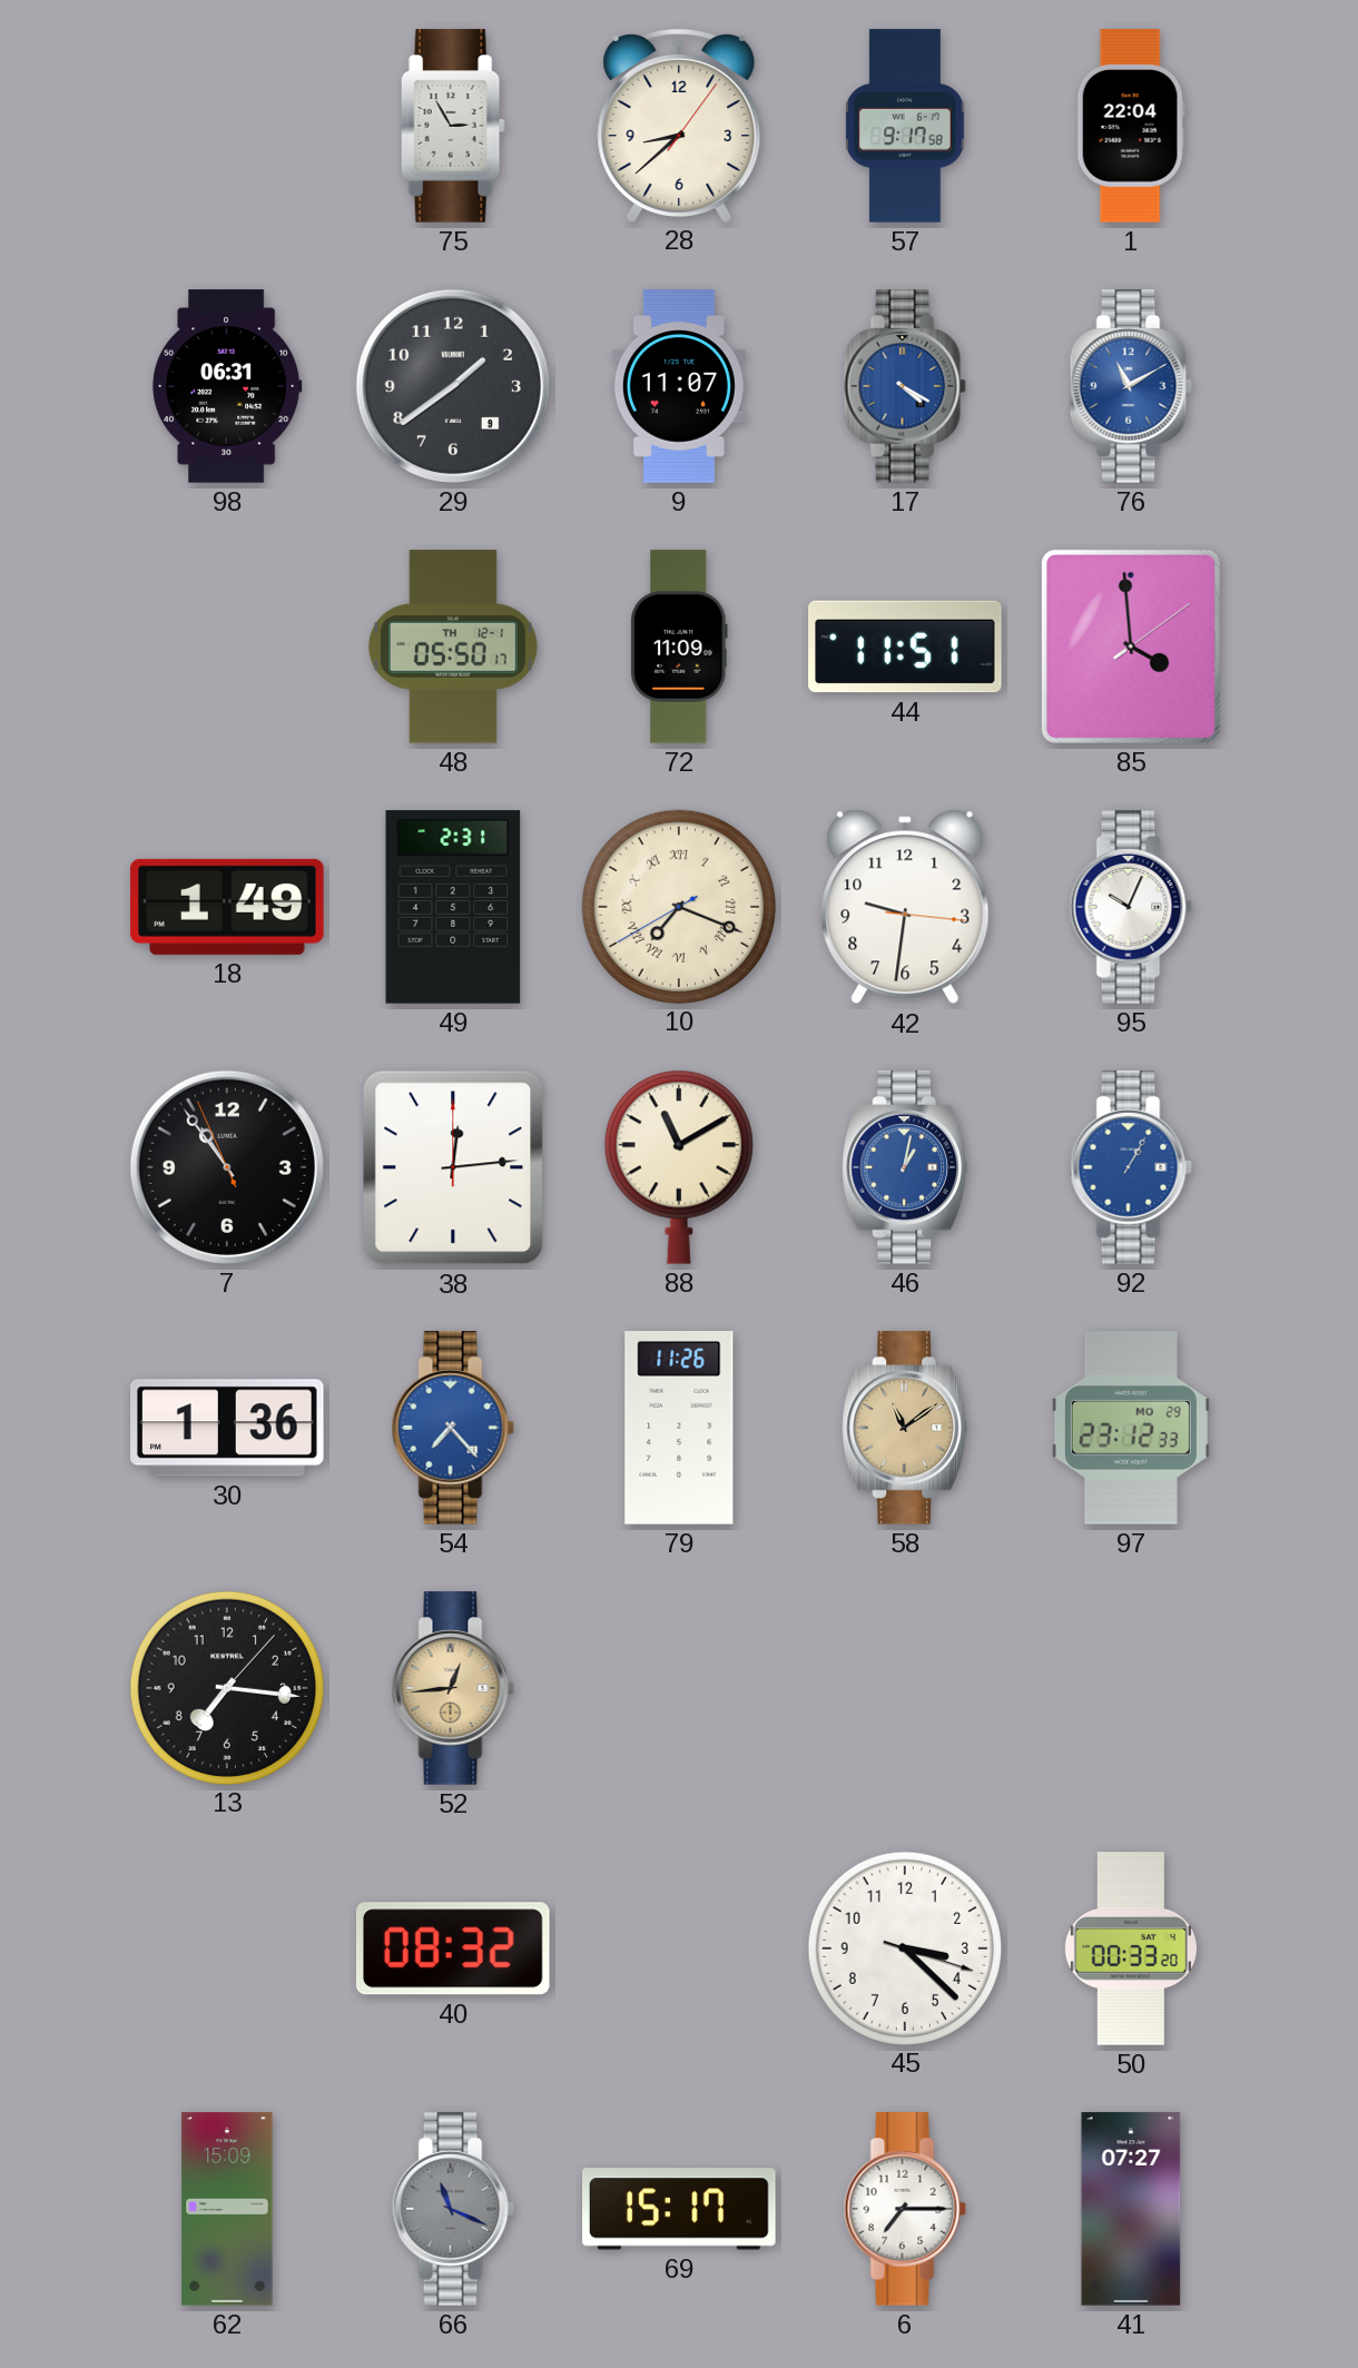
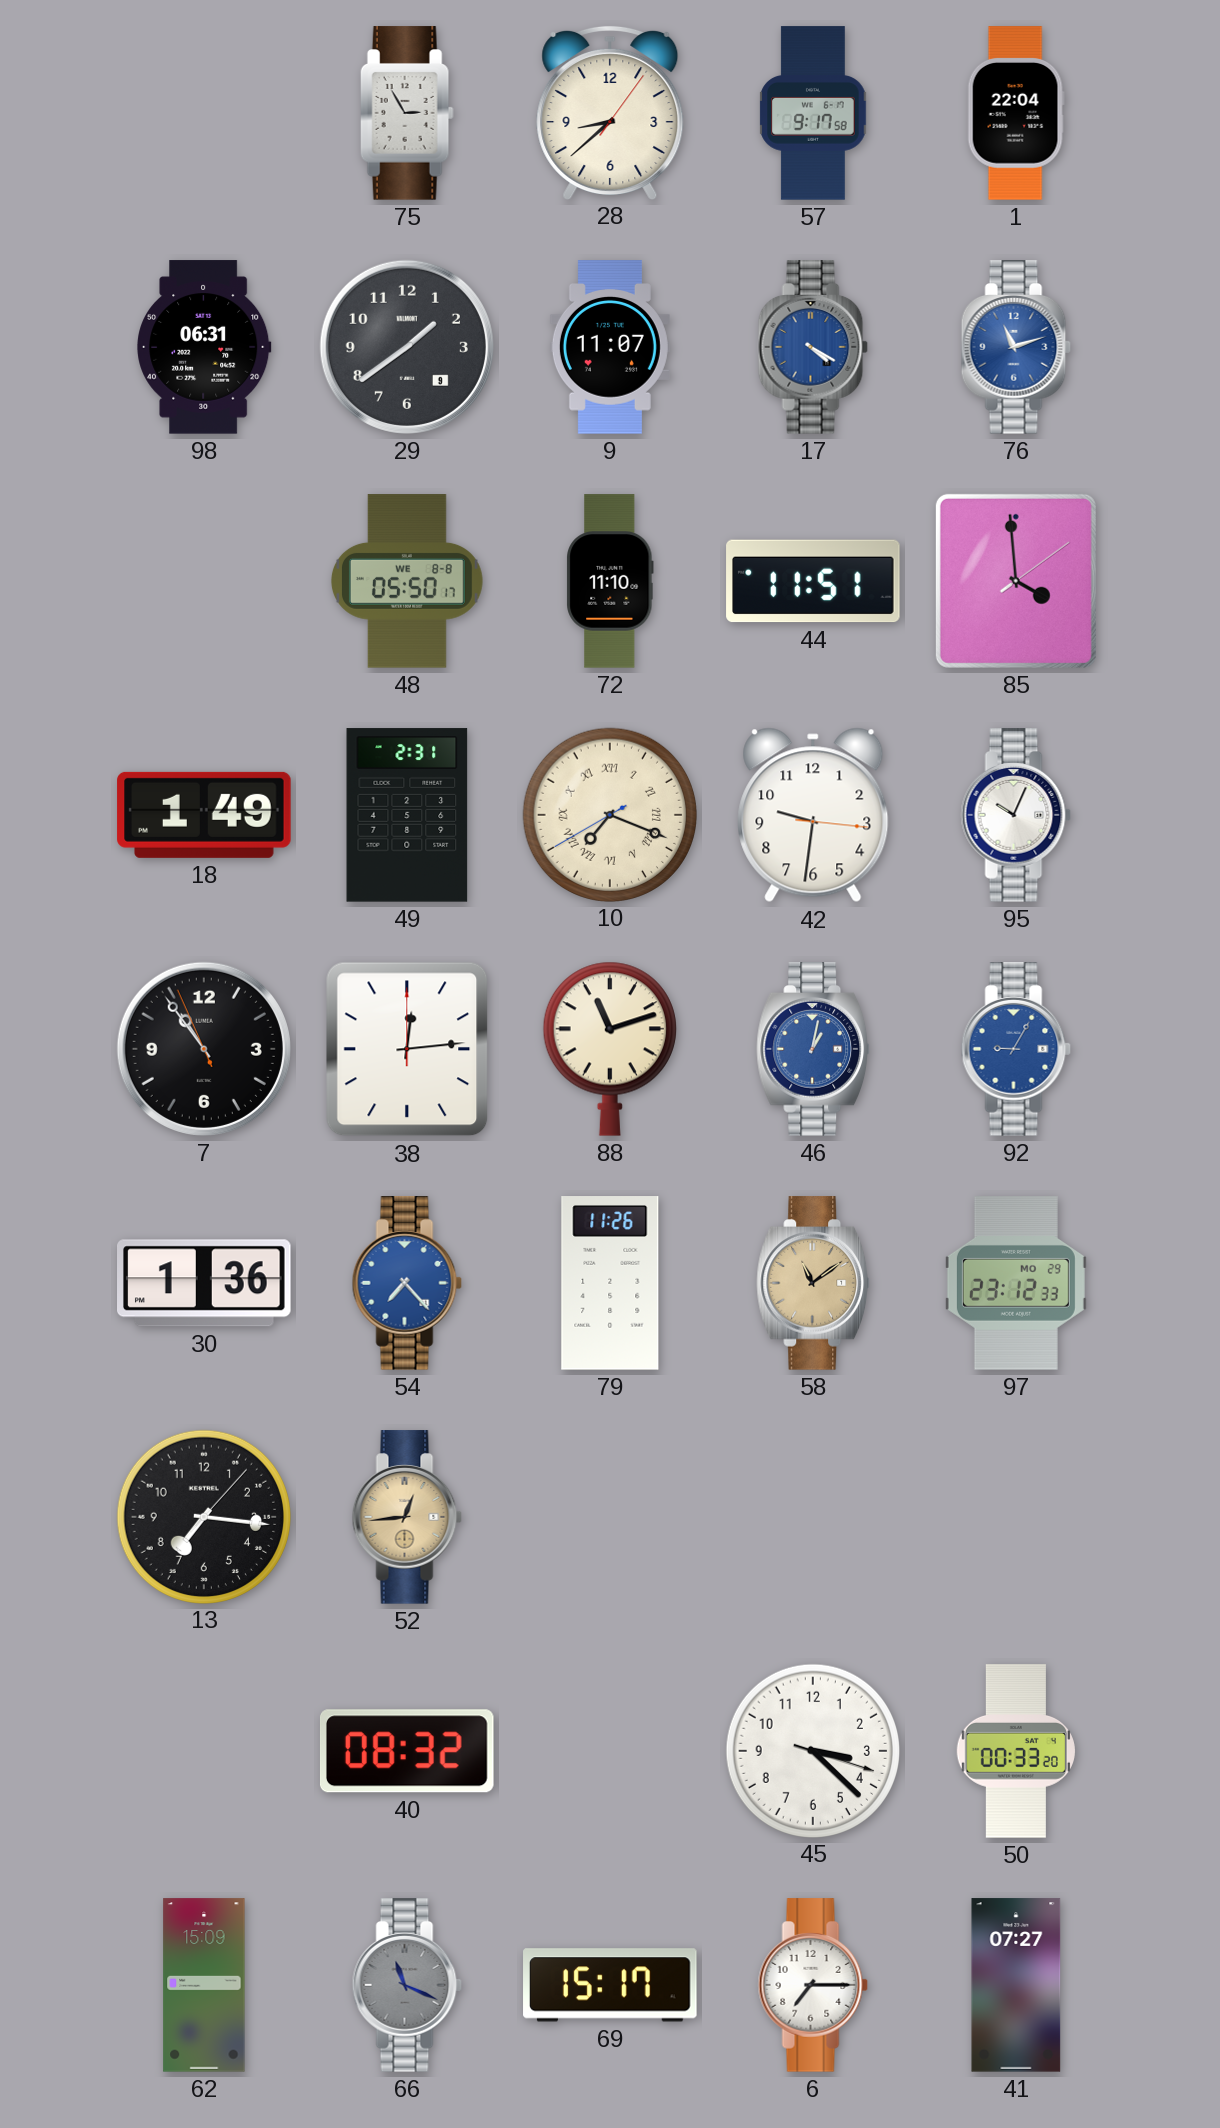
76: 11:10 -> 11:12
48 date: TH 12-1 -> WE 8-8
72: 11:09 -> 11:10
88: 11:10 -> 11:12
92: 1:05 -> 9:05
